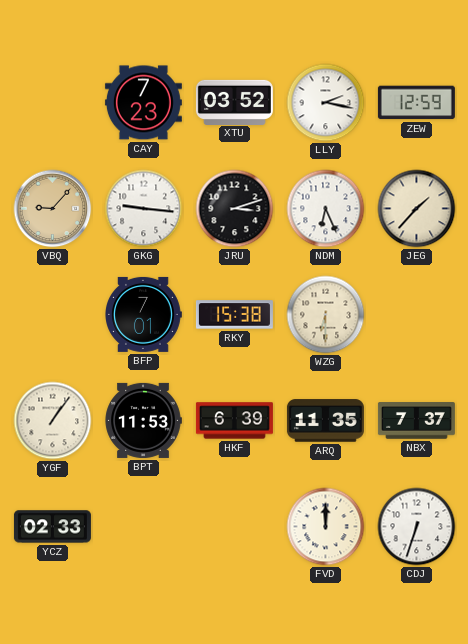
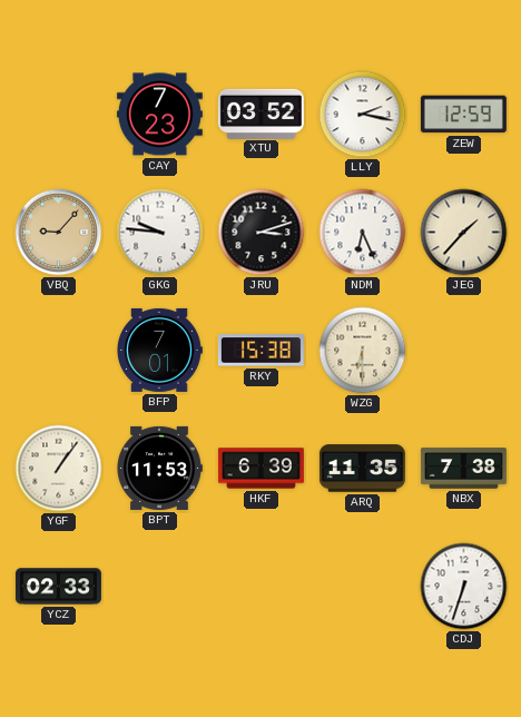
GKG: 9:16 -> 9:46
NBX: 7:37 -> 7:38
FVD: 12:00 -> none
